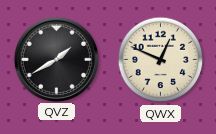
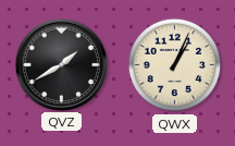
QWX: 12:49 -> 1:04
